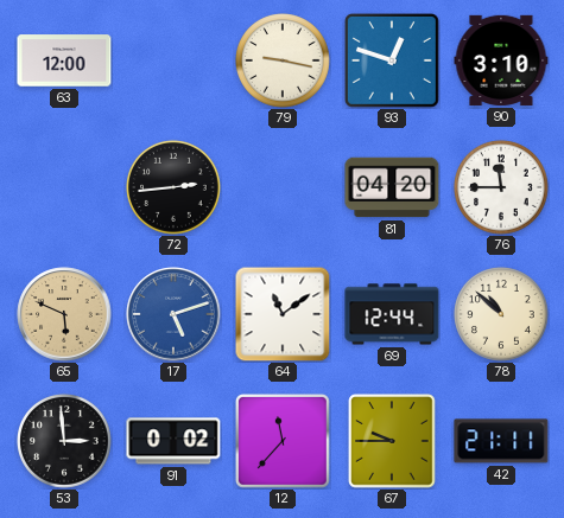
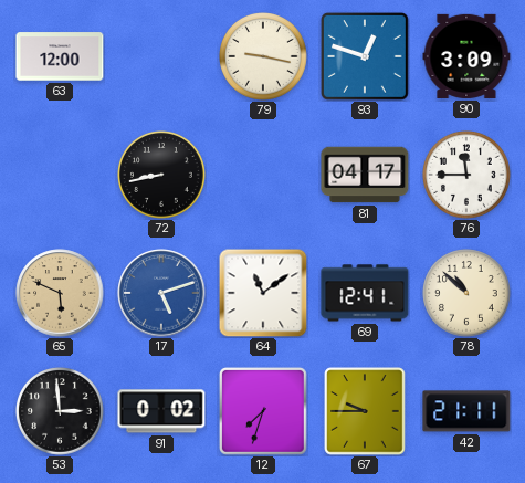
90: 3:10 -> 3:09
72: 2:44 -> 8:43
81: 04:20 -> 04:17
69: 12:44 -> 12:41
12: 11:37 -> 7:33
